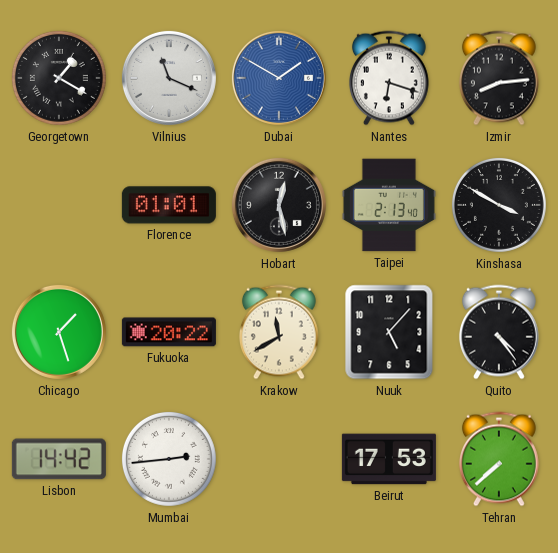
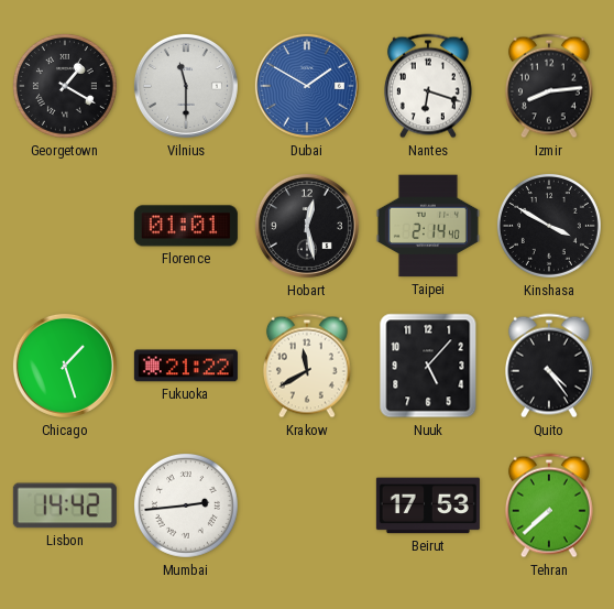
Vilnius: 11:19 -> 11:30
Taipei: 2:13 -> 2:14
Fukuoka: 20:22 -> 21:22
